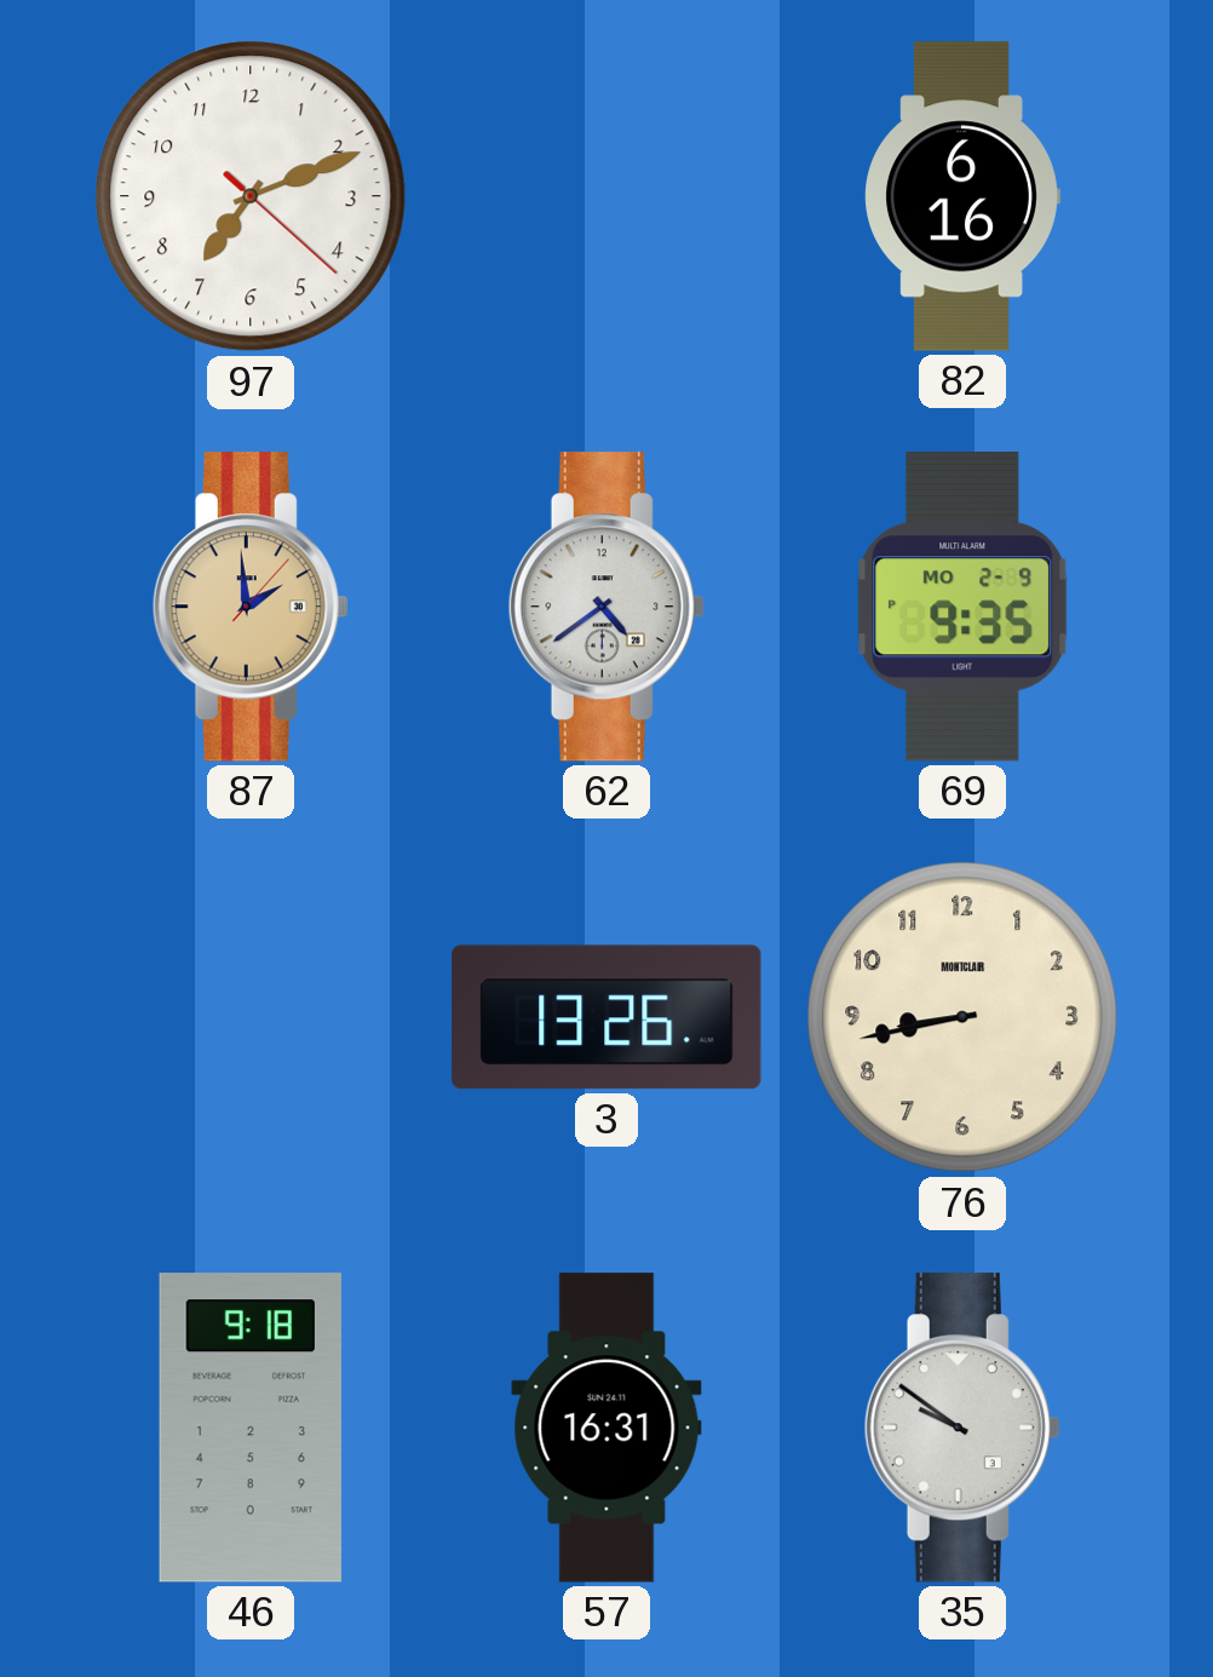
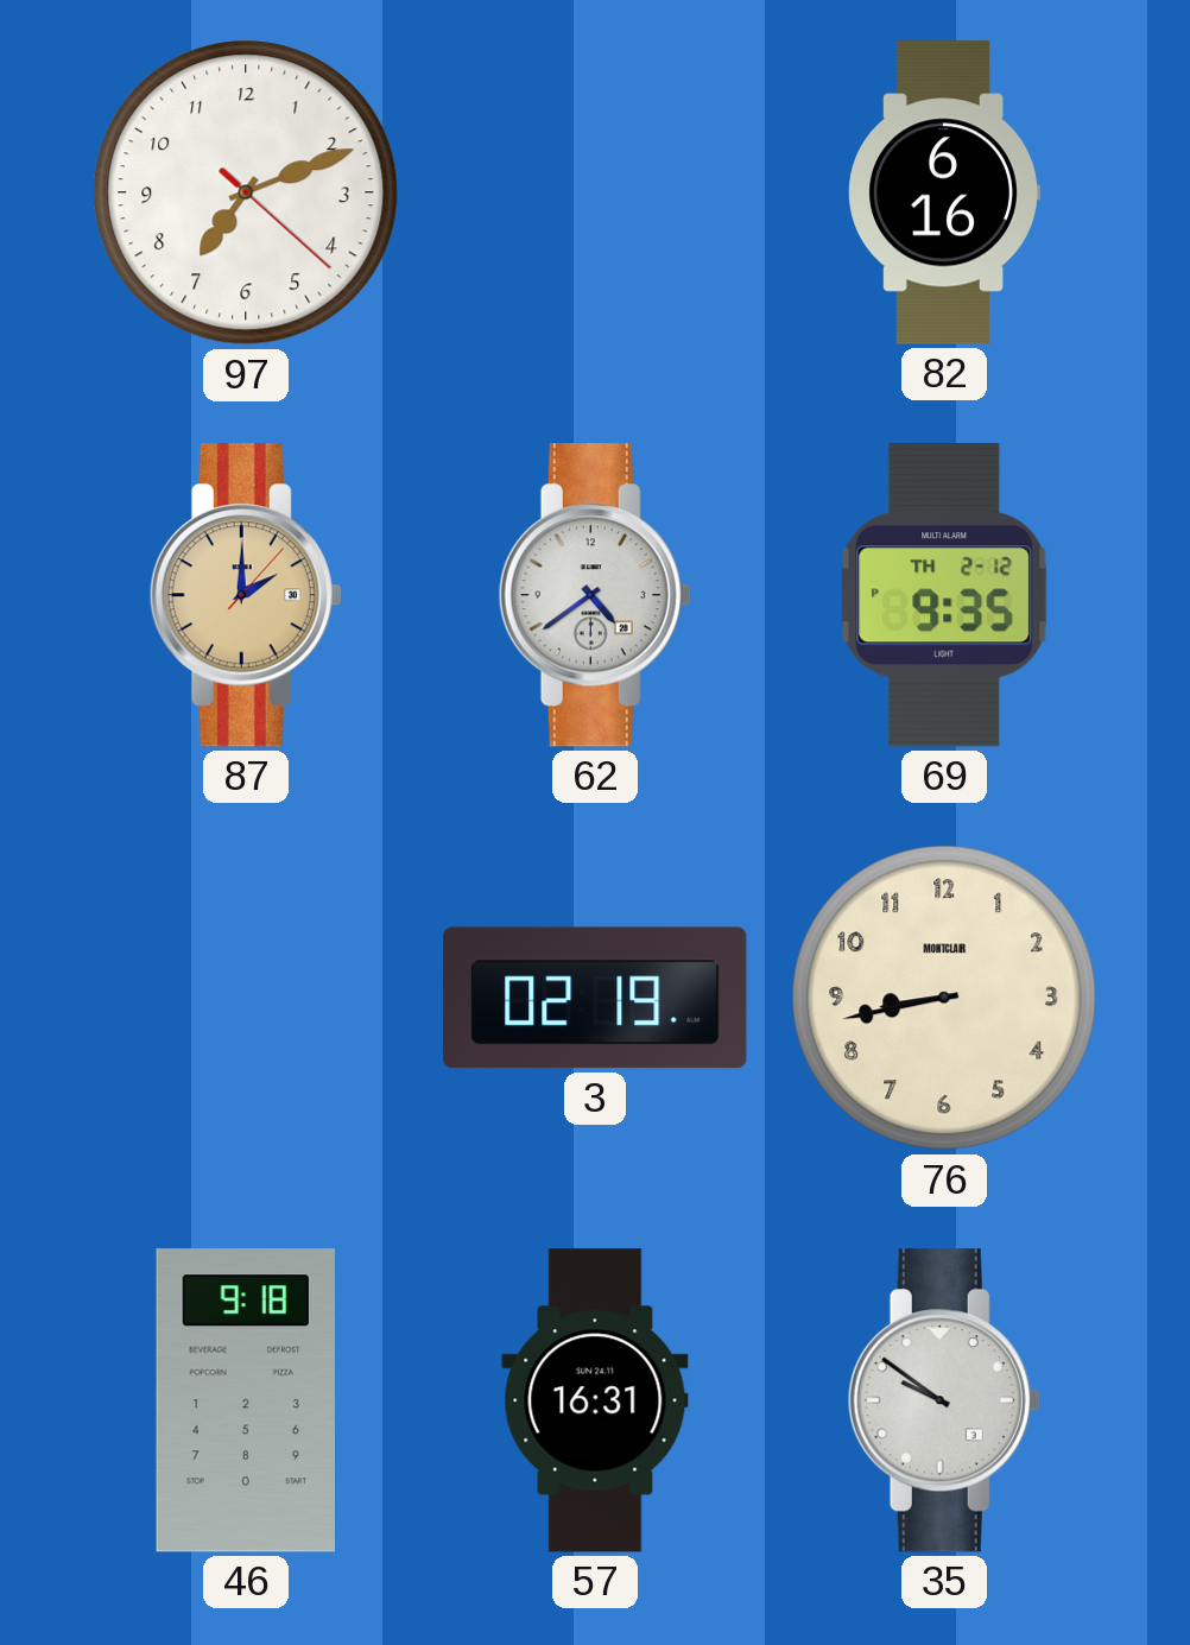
87: 1:59 -> 2:00
69 date: MO 2-9 -> TH 2-12
3: 13:26 -> 02:19
